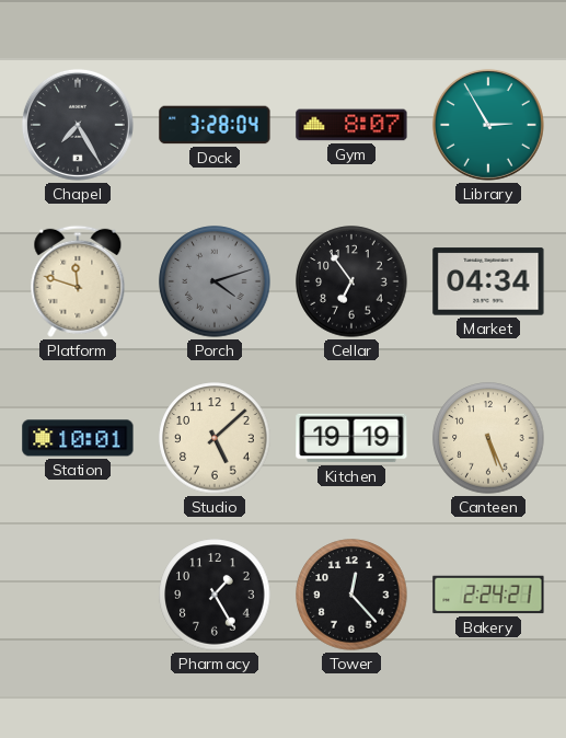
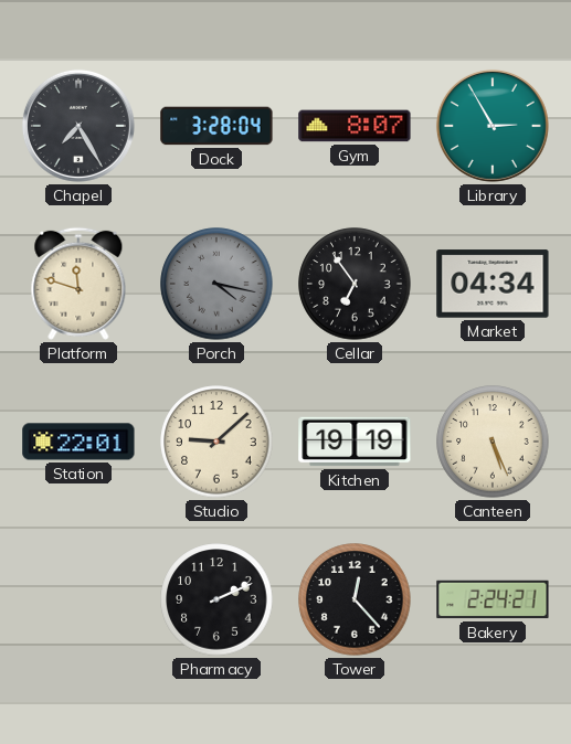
Porch: 4:12 -> 4:17
Station: 10:01 -> 22:01
Studio: 5:08 -> 9:08
Pharmacy: 1:25 -> 2:11
